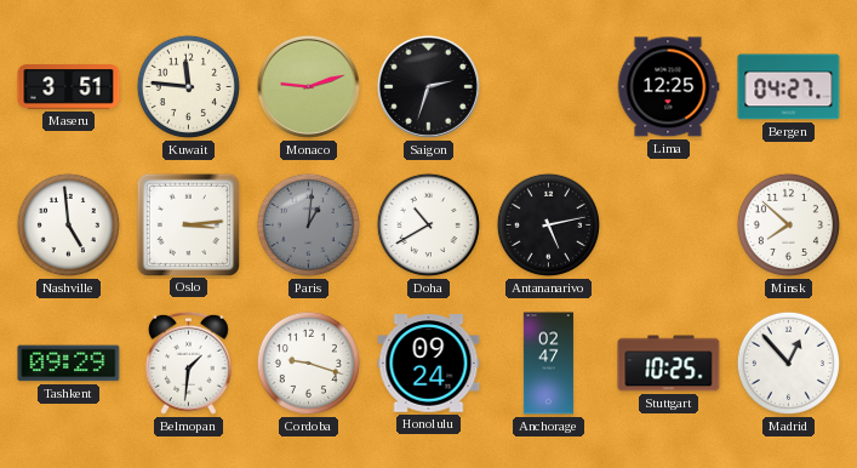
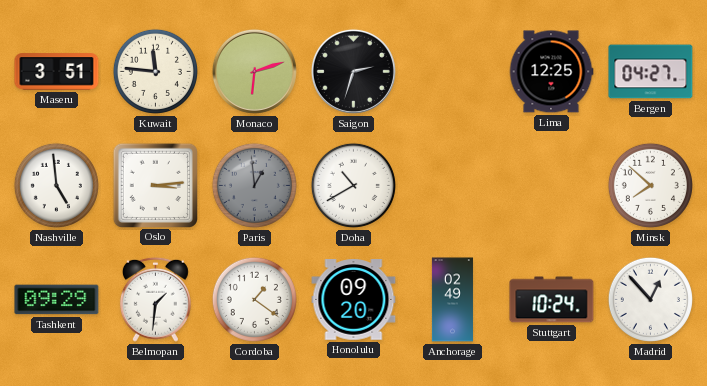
Monaco: 9:12 -> 6:12
Paris: 1:01 -> 12:59
Antananarivo: 5:13 -> none
Cordoba: 9:18 -> 1:21
Honolulu: 09:24 -> 09:20
Anchorage: 02:47 -> 02:49
Stuttgart: 10:25 -> 10:24
